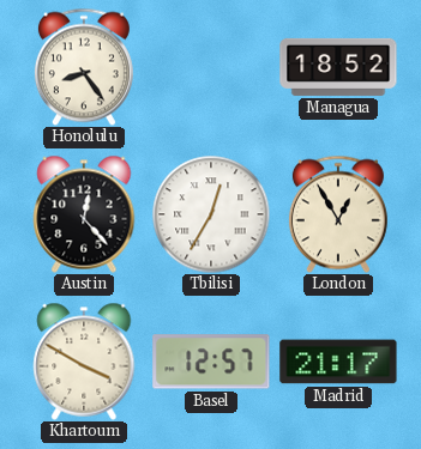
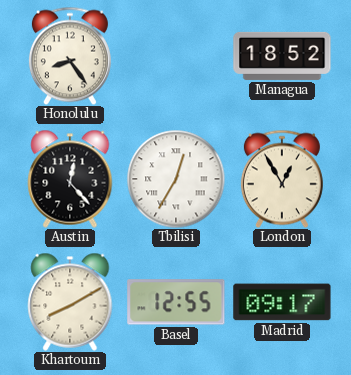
Khartoum: 3:50 -> 8:10
Basel: 12:57 -> 12:55
Madrid: 21:17 -> 09:17
